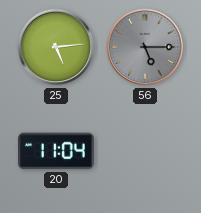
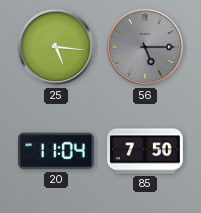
25: 5:14 -> 5:16
85: none -> 7:50
